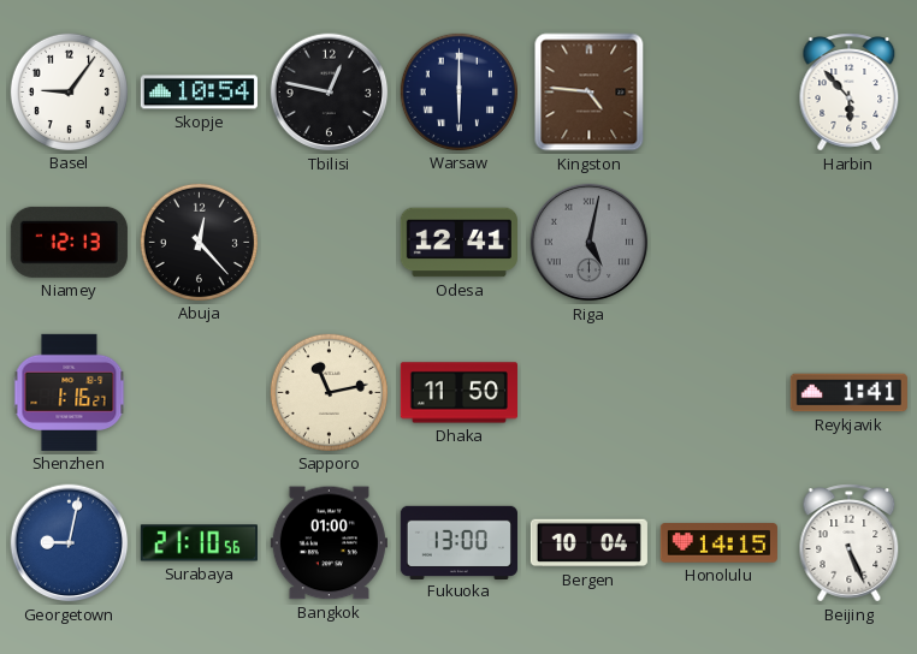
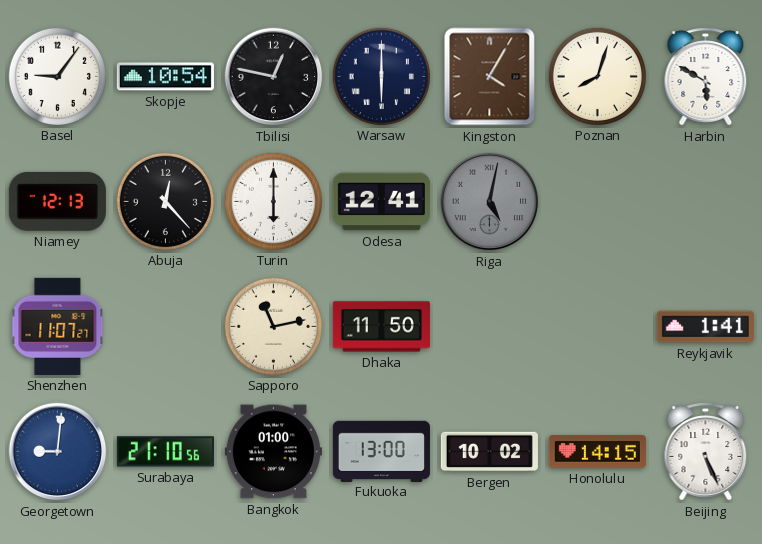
Kingston: 4:46 -> 4:05
Poznan: none -> 8:03
Harbin: 5:53 -> 5:50
Turin: none -> 6:00
Shenzhen: 1:16 -> 11:07
Georgetown: 9:02 -> 9:01
Bergen: 10:04 -> 10:02
